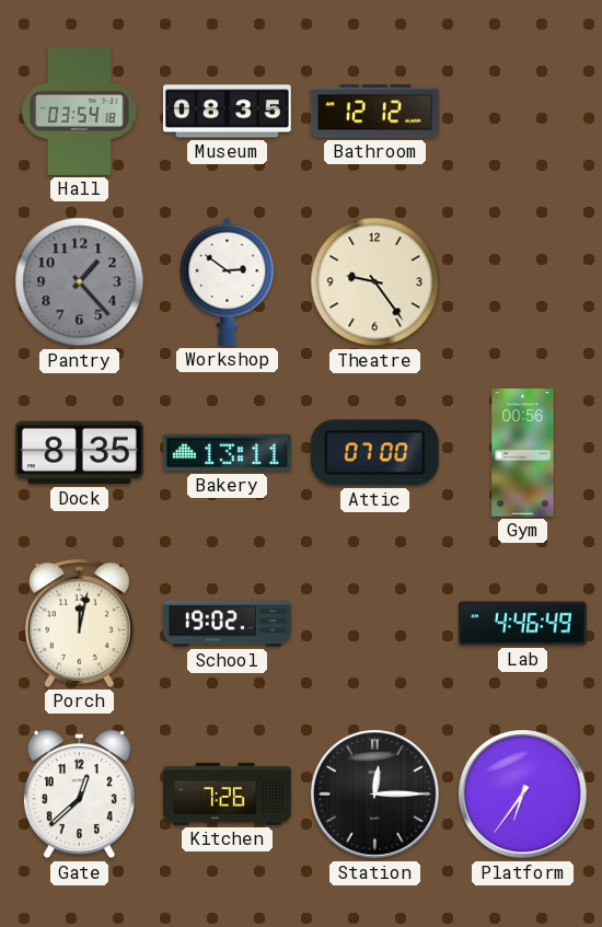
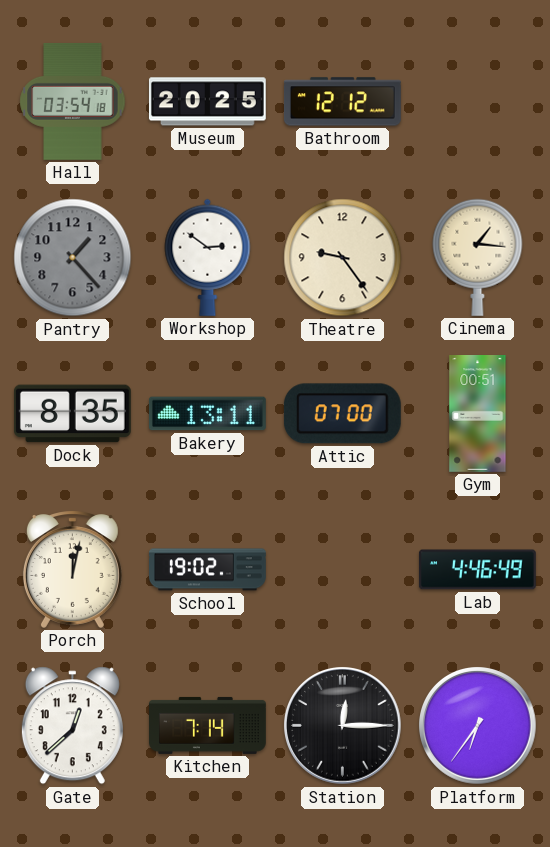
Museum: 08:35 -> 20:25
Cinema: none -> 1:16
Gym: 00:56 -> 00:51
Kitchen: 7:26 -> 7:14
